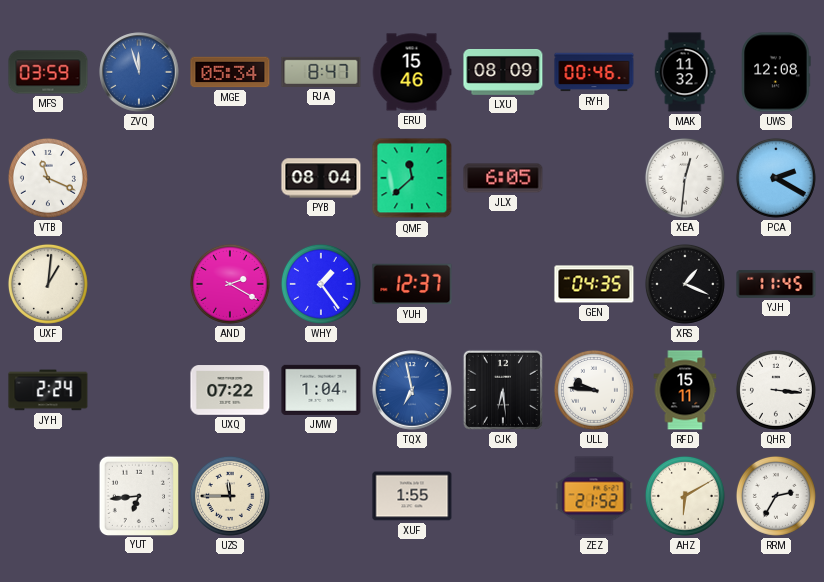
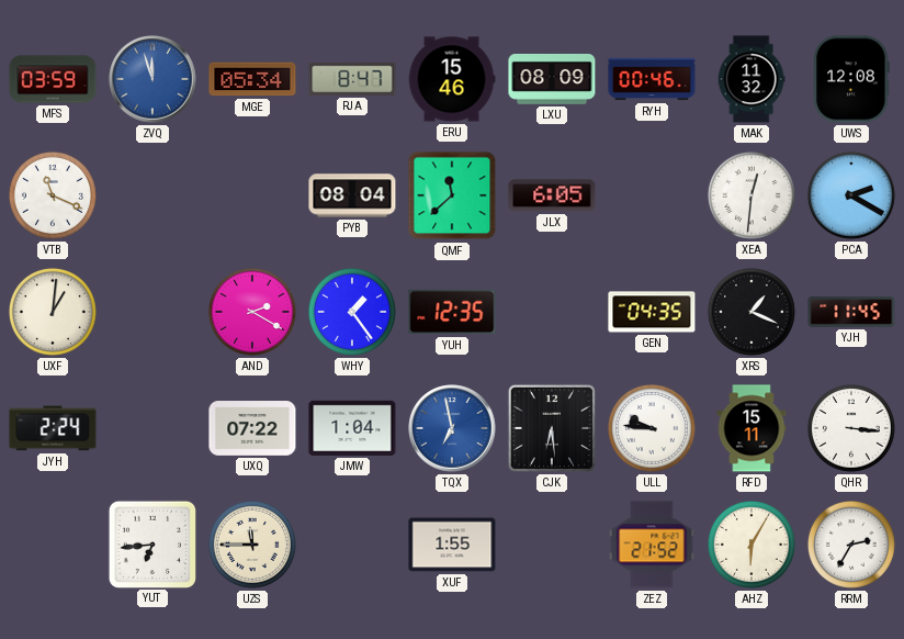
YUH: 12:37 -> 12:35
AHZ: 6:10 -> 6:05
